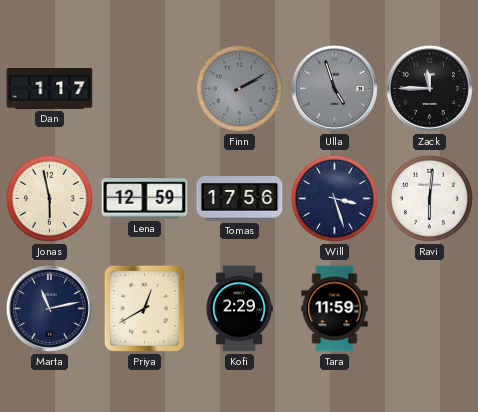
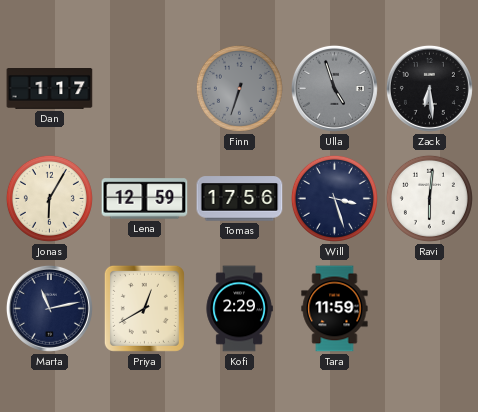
Finn: 2:10 -> 6:33
Zack: 11:45 -> 6:29
Jonas: 5:58 -> 6:05
